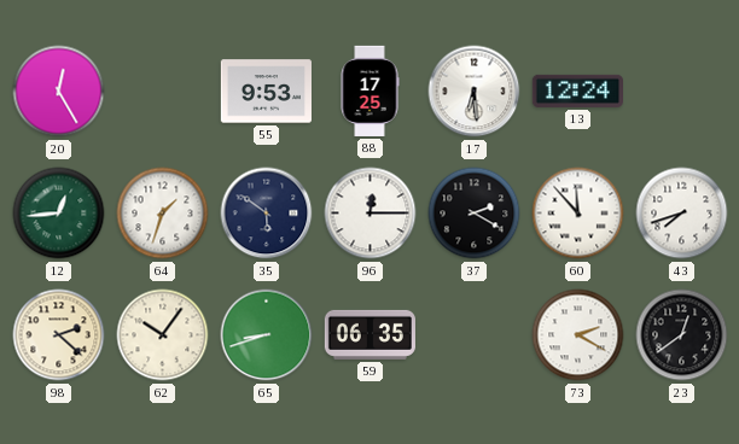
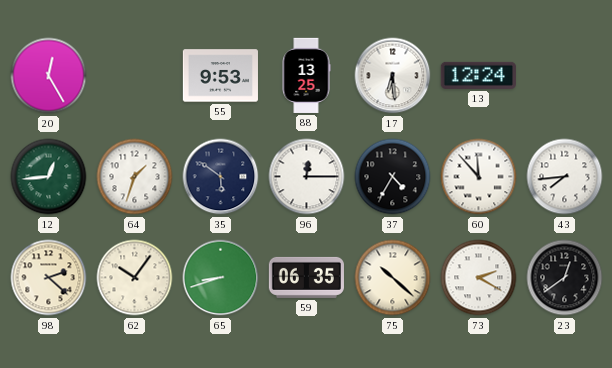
88: 17:25 -> 13:25
37: 2:20 -> 4:35
43: 7:42 -> 7:44
75: none -> 10:22
